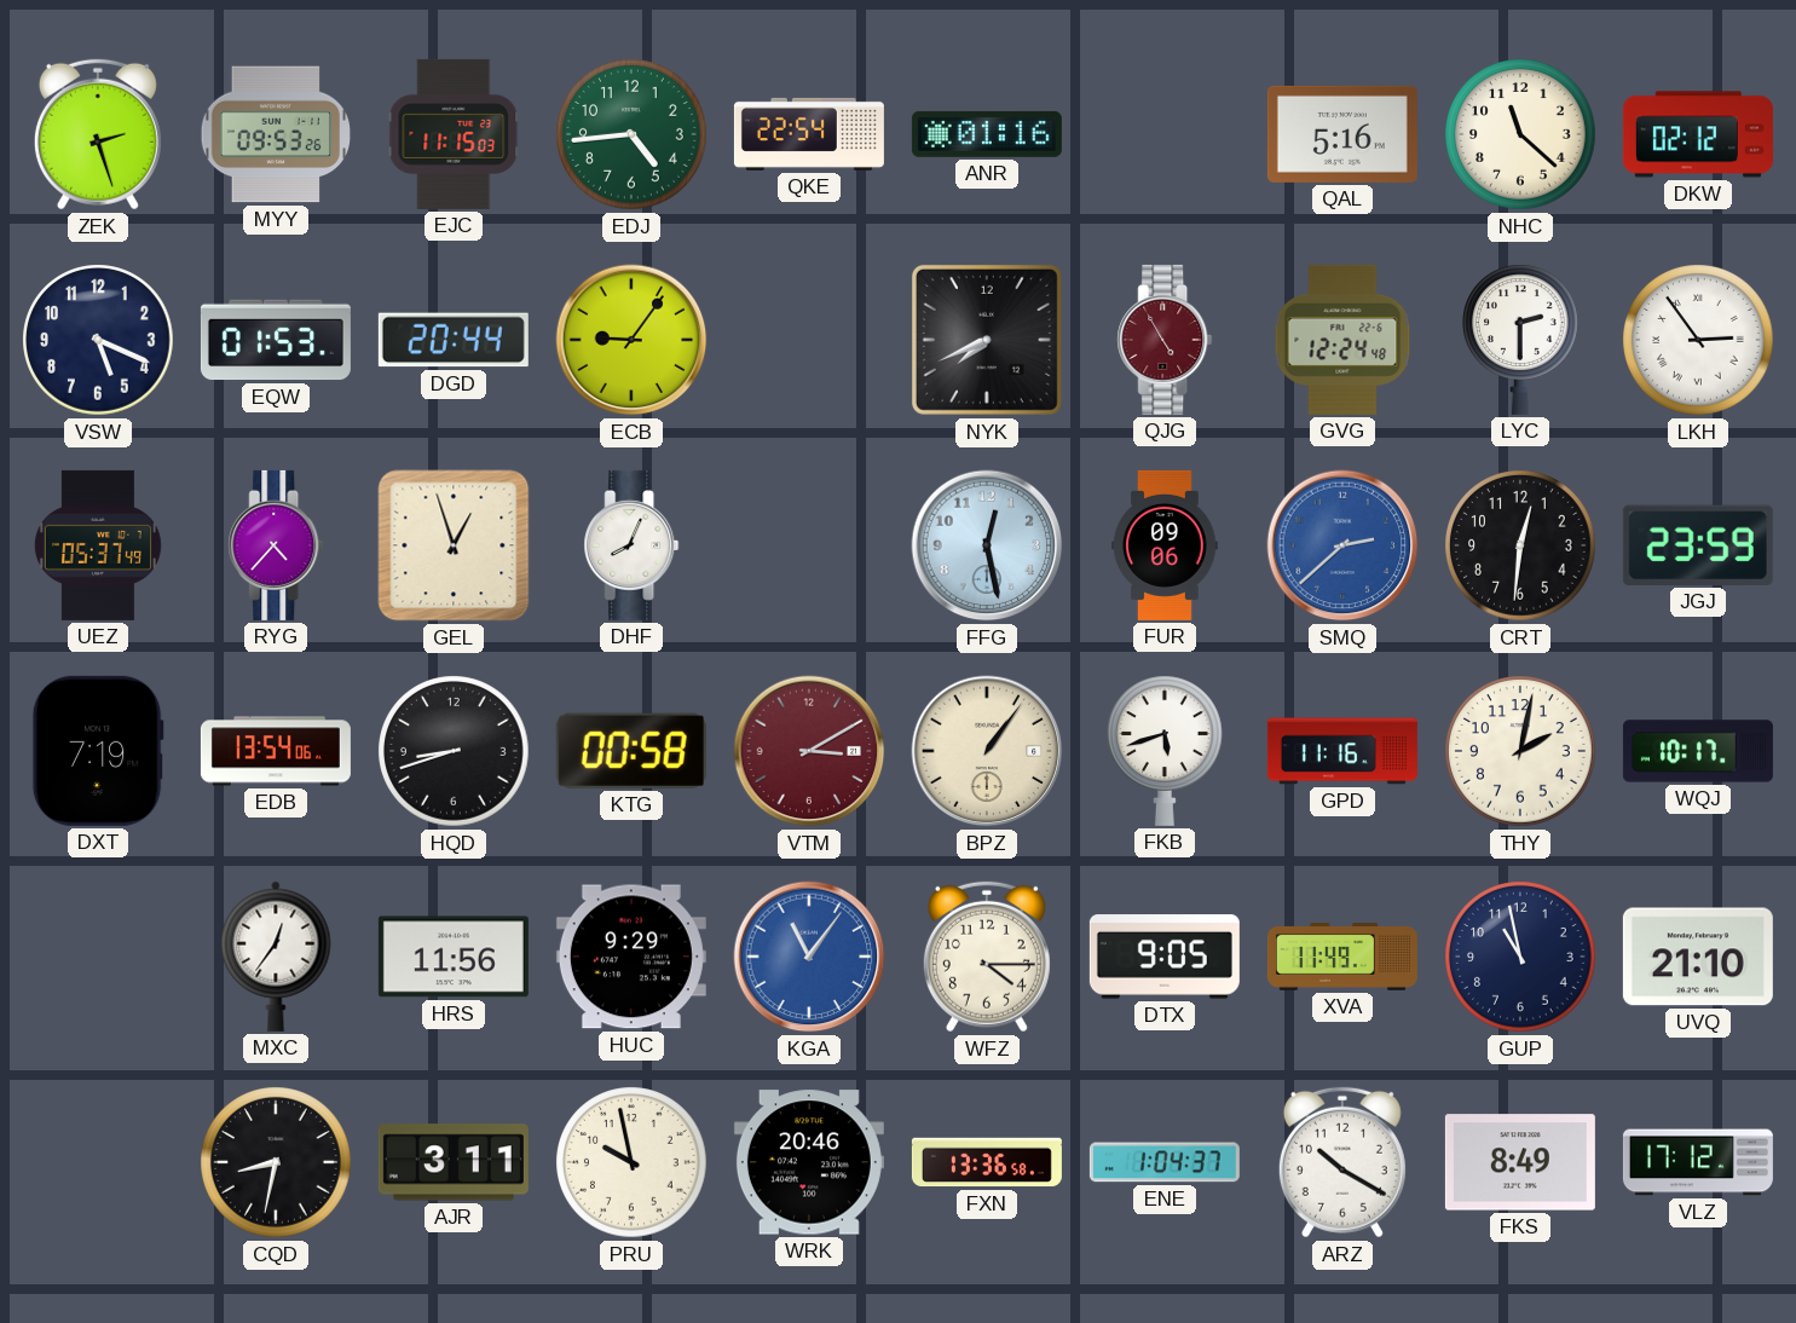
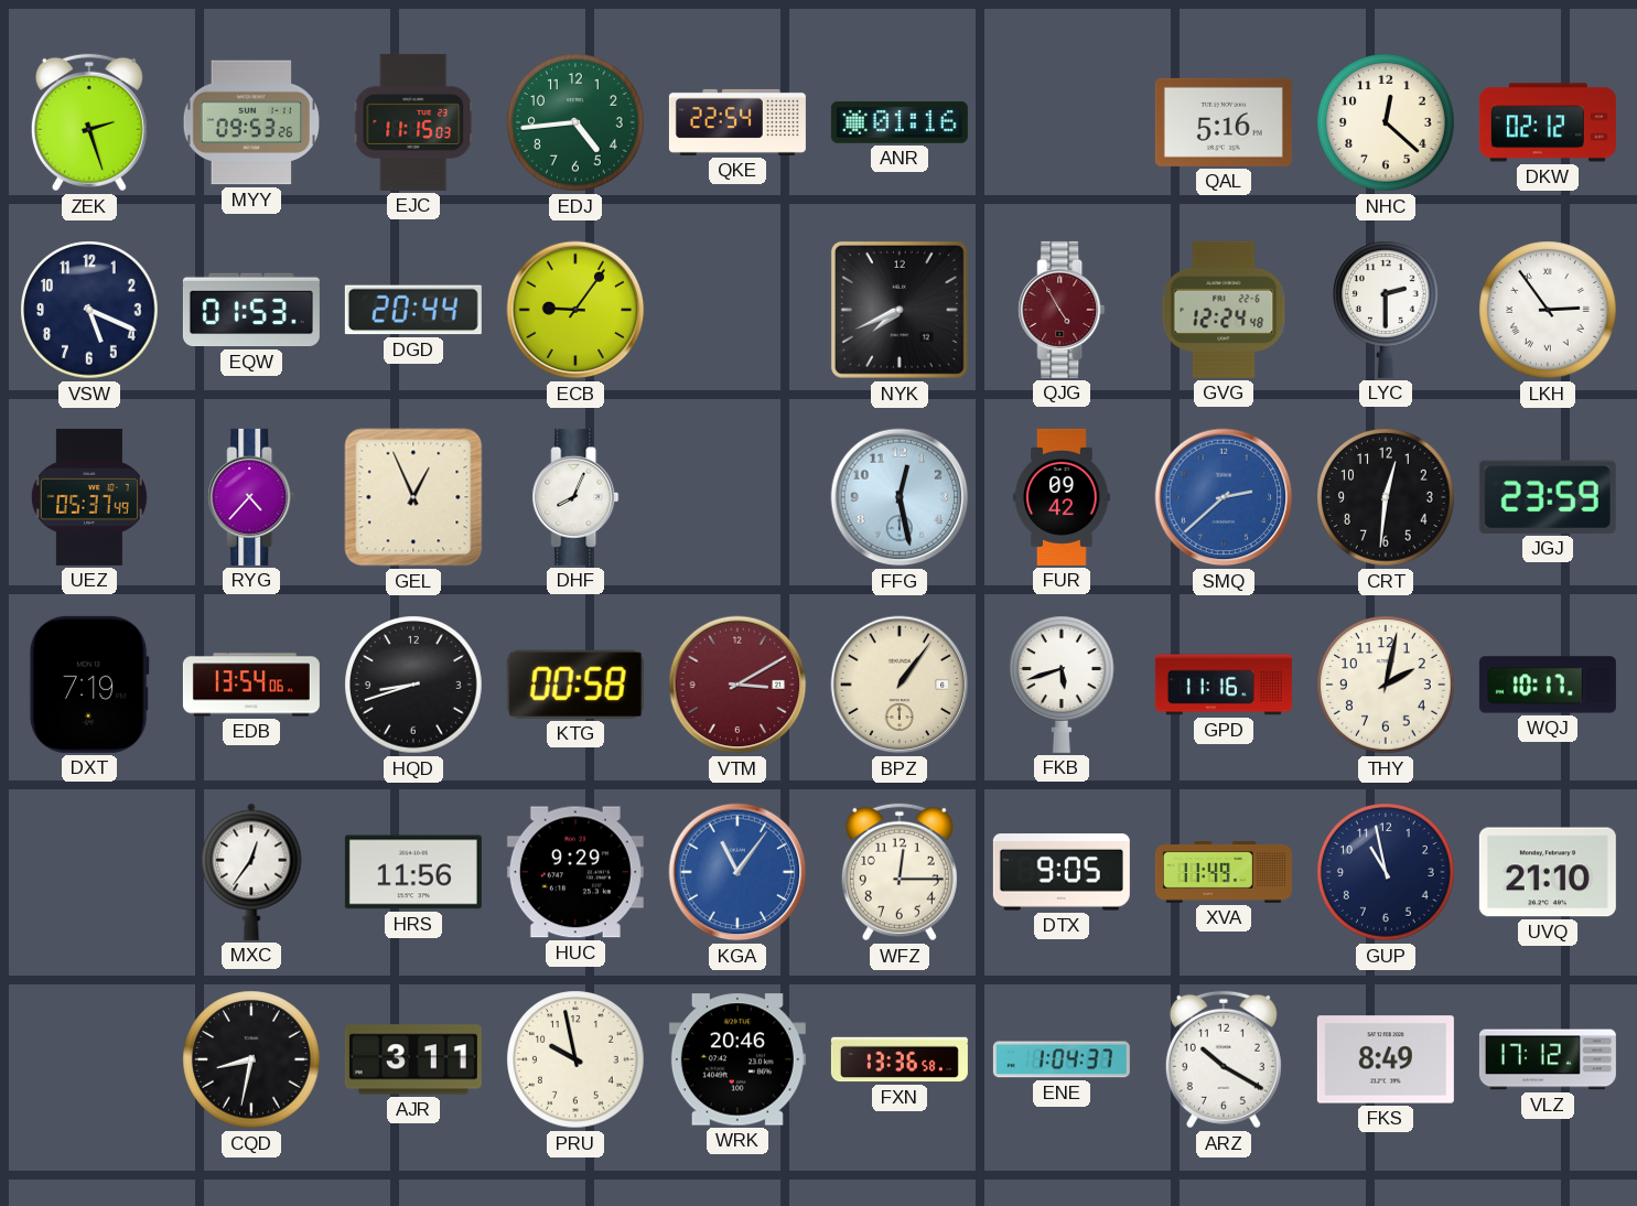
NHC: 11:22 -> 12:22
GEL: 12:57 -> 12:56
FUR: 09:06 -> 09:42
WFZ: 4:15 -> 12:15
